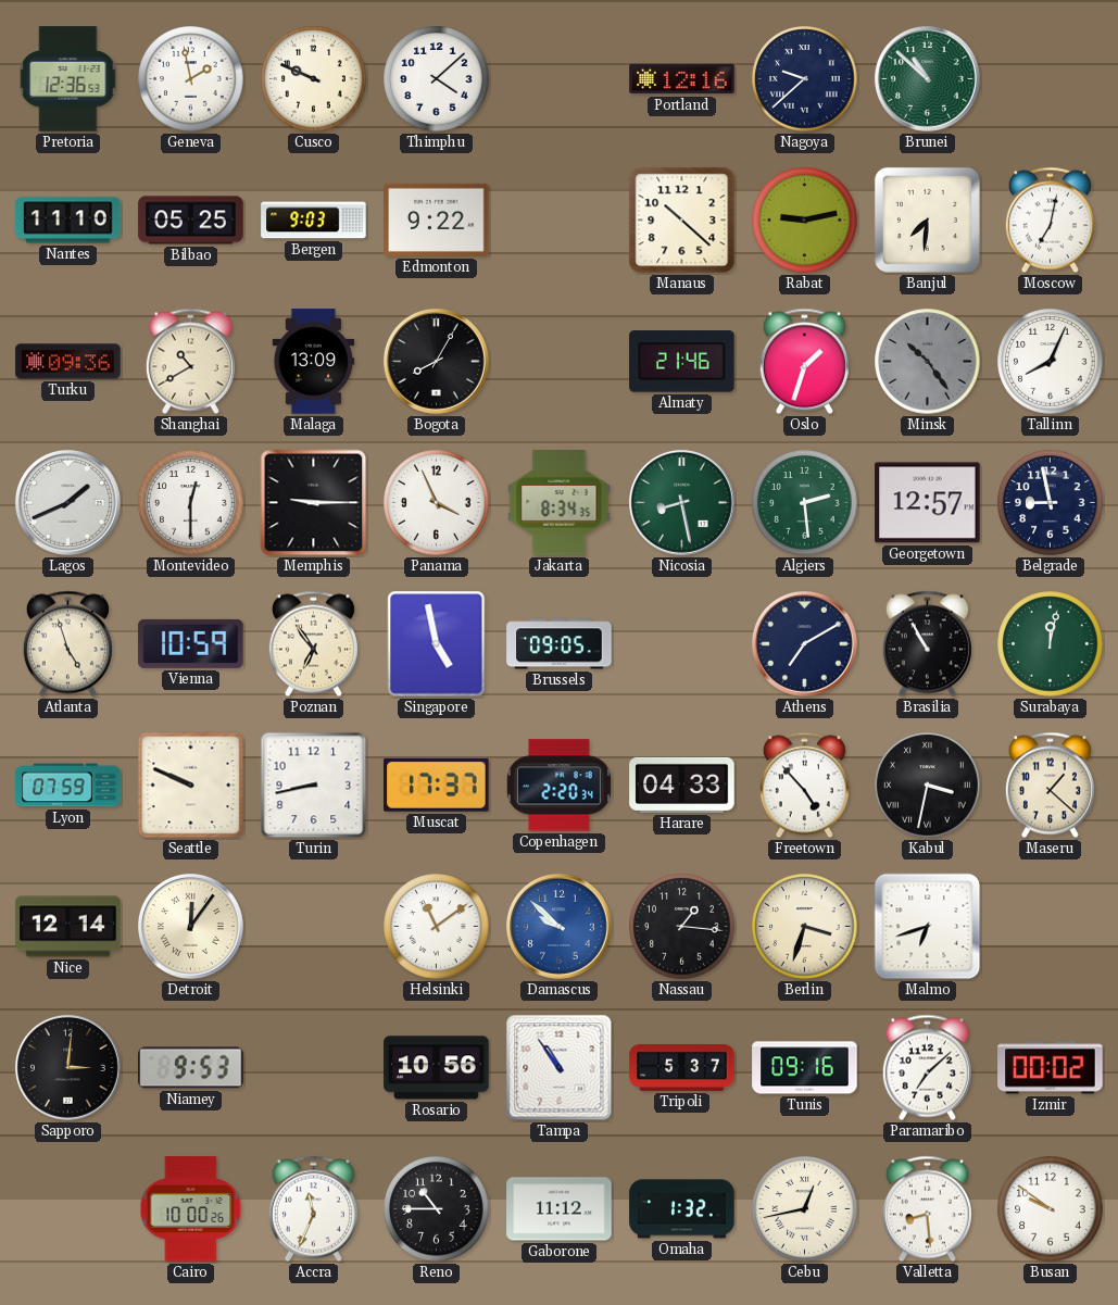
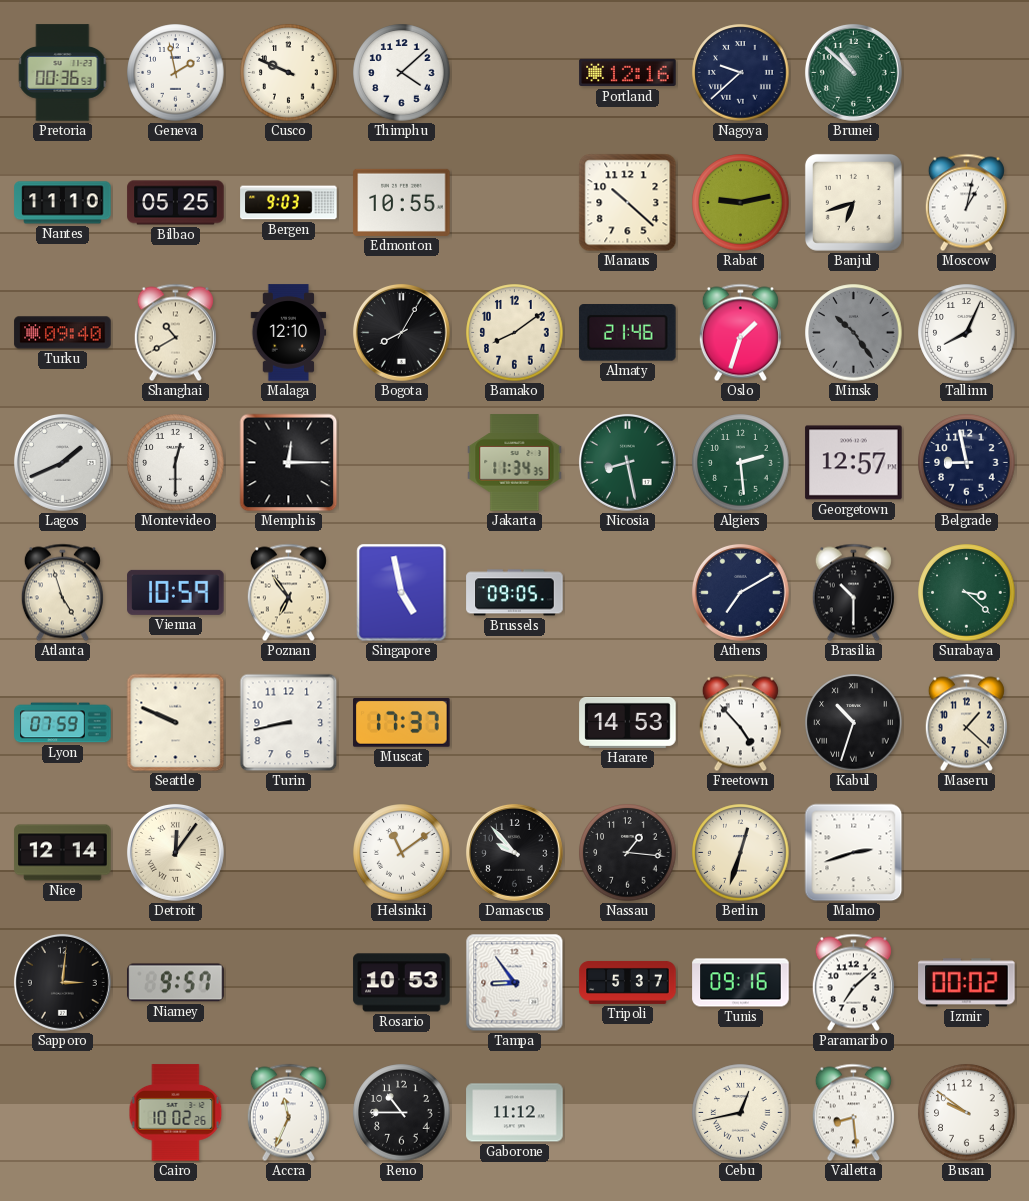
Pretoria: 12:36 -> 00:36
Edmonton: 9:22 -> 10:55
Banjul: 7:31 -> 6:42
Moscow: 7:02 -> 1:02
Turku: 09:36 -> 09:40
Malaga: 13:09 -> 12:10
Bamako: none -> 8:09
Memphis: 9:15 -> 12:15
Panama: 3:56 -> none
Jakarta: 8:34 -> 11:34
Brasilia: 10:55 -> 10:30
Surabaya: 12:02 -> 3:22
Copenhagen: 2:20 -> none
Harare: 04:33 -> 14:53
Kabul: 3:32 -> 10:33
Damascus: 9:52 -> 9:53
Damascus dial: blue -> black
Berlin: 3:33 -> 12:33
Malmo: 6:42 -> 2:42
Niamey: 9:53 -> 9:57
Rosario: 10:56 -> 10:53
Tampa: 10:54 -> 8:54
Cairo: 10:00 -> 10:02
Omaha: 1:32 -> none
